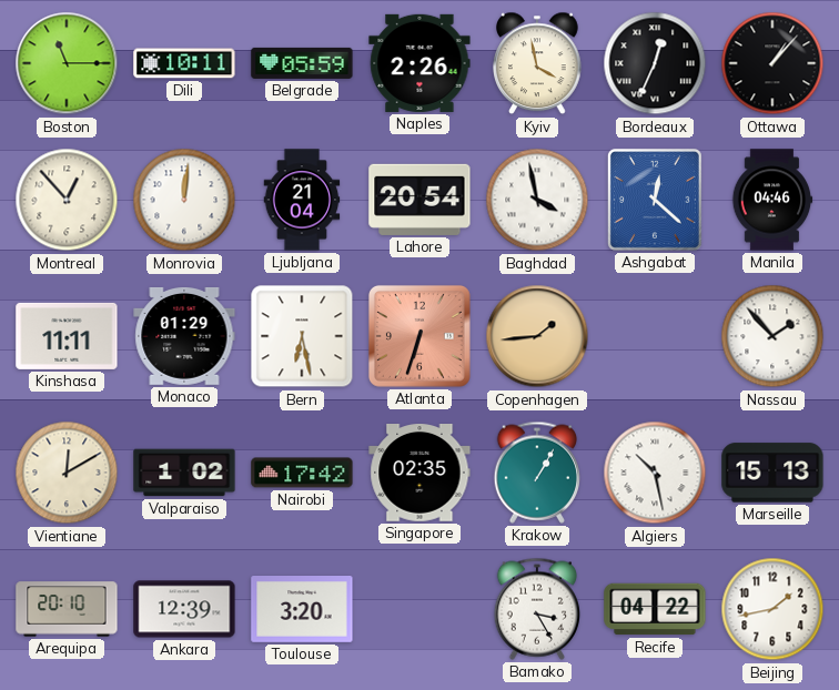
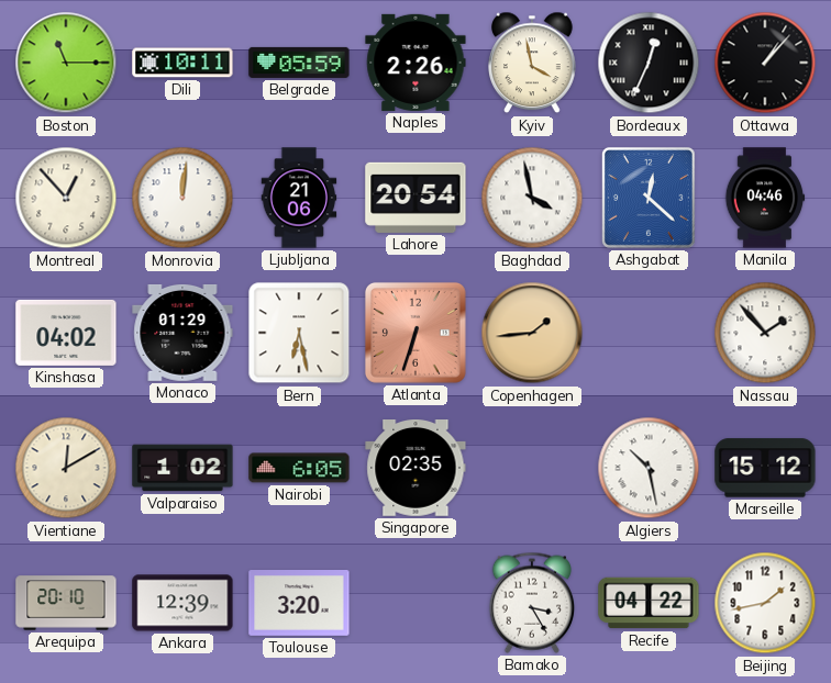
Ljubljana: 21:04 -> 21:06
Kinshasa: 11:11 -> 04:02
Nairobi: 17:42 -> 6:05
Krakow: 1:05 -> none
Marseille: 15:13 -> 15:12
